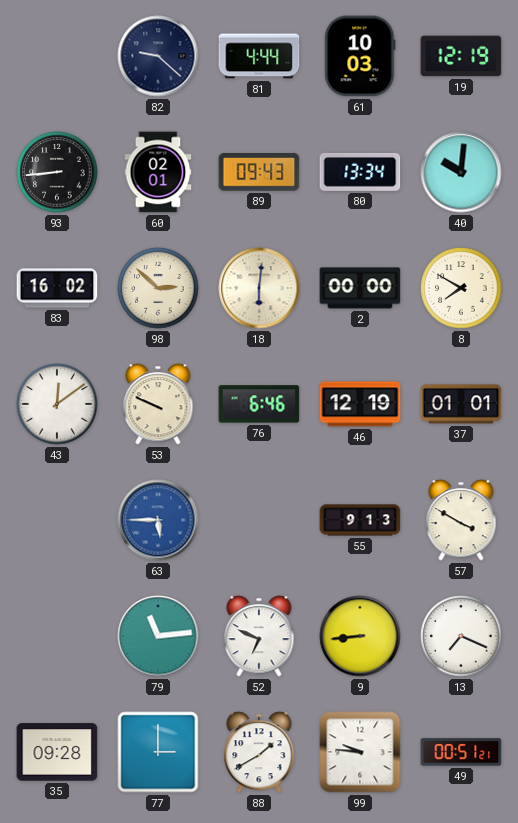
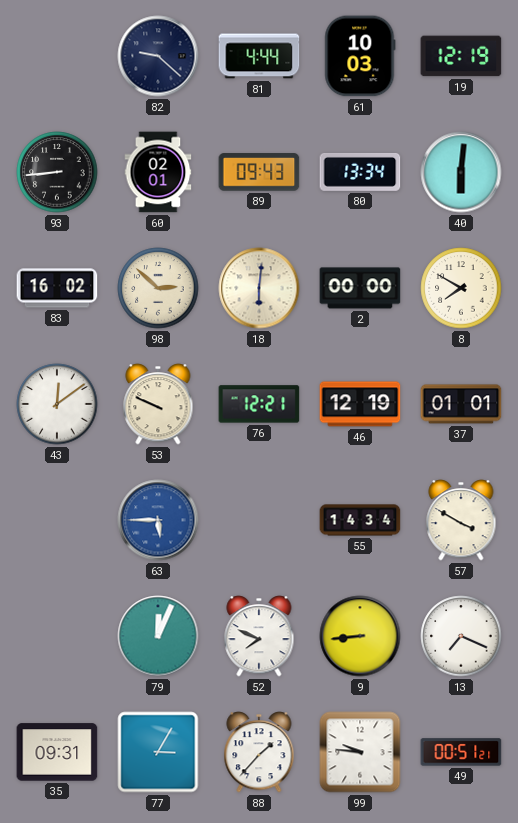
40: 10:01 -> 6:01
76: 6:46 -> 12:21
55: 9:13 -> 14:34
79: 11:14 -> 12:04
52: 6:49 -> 7:49
35: 09:28 -> 09:31
77: 3:00 -> 3:05
88: 1:40 -> 1:37
